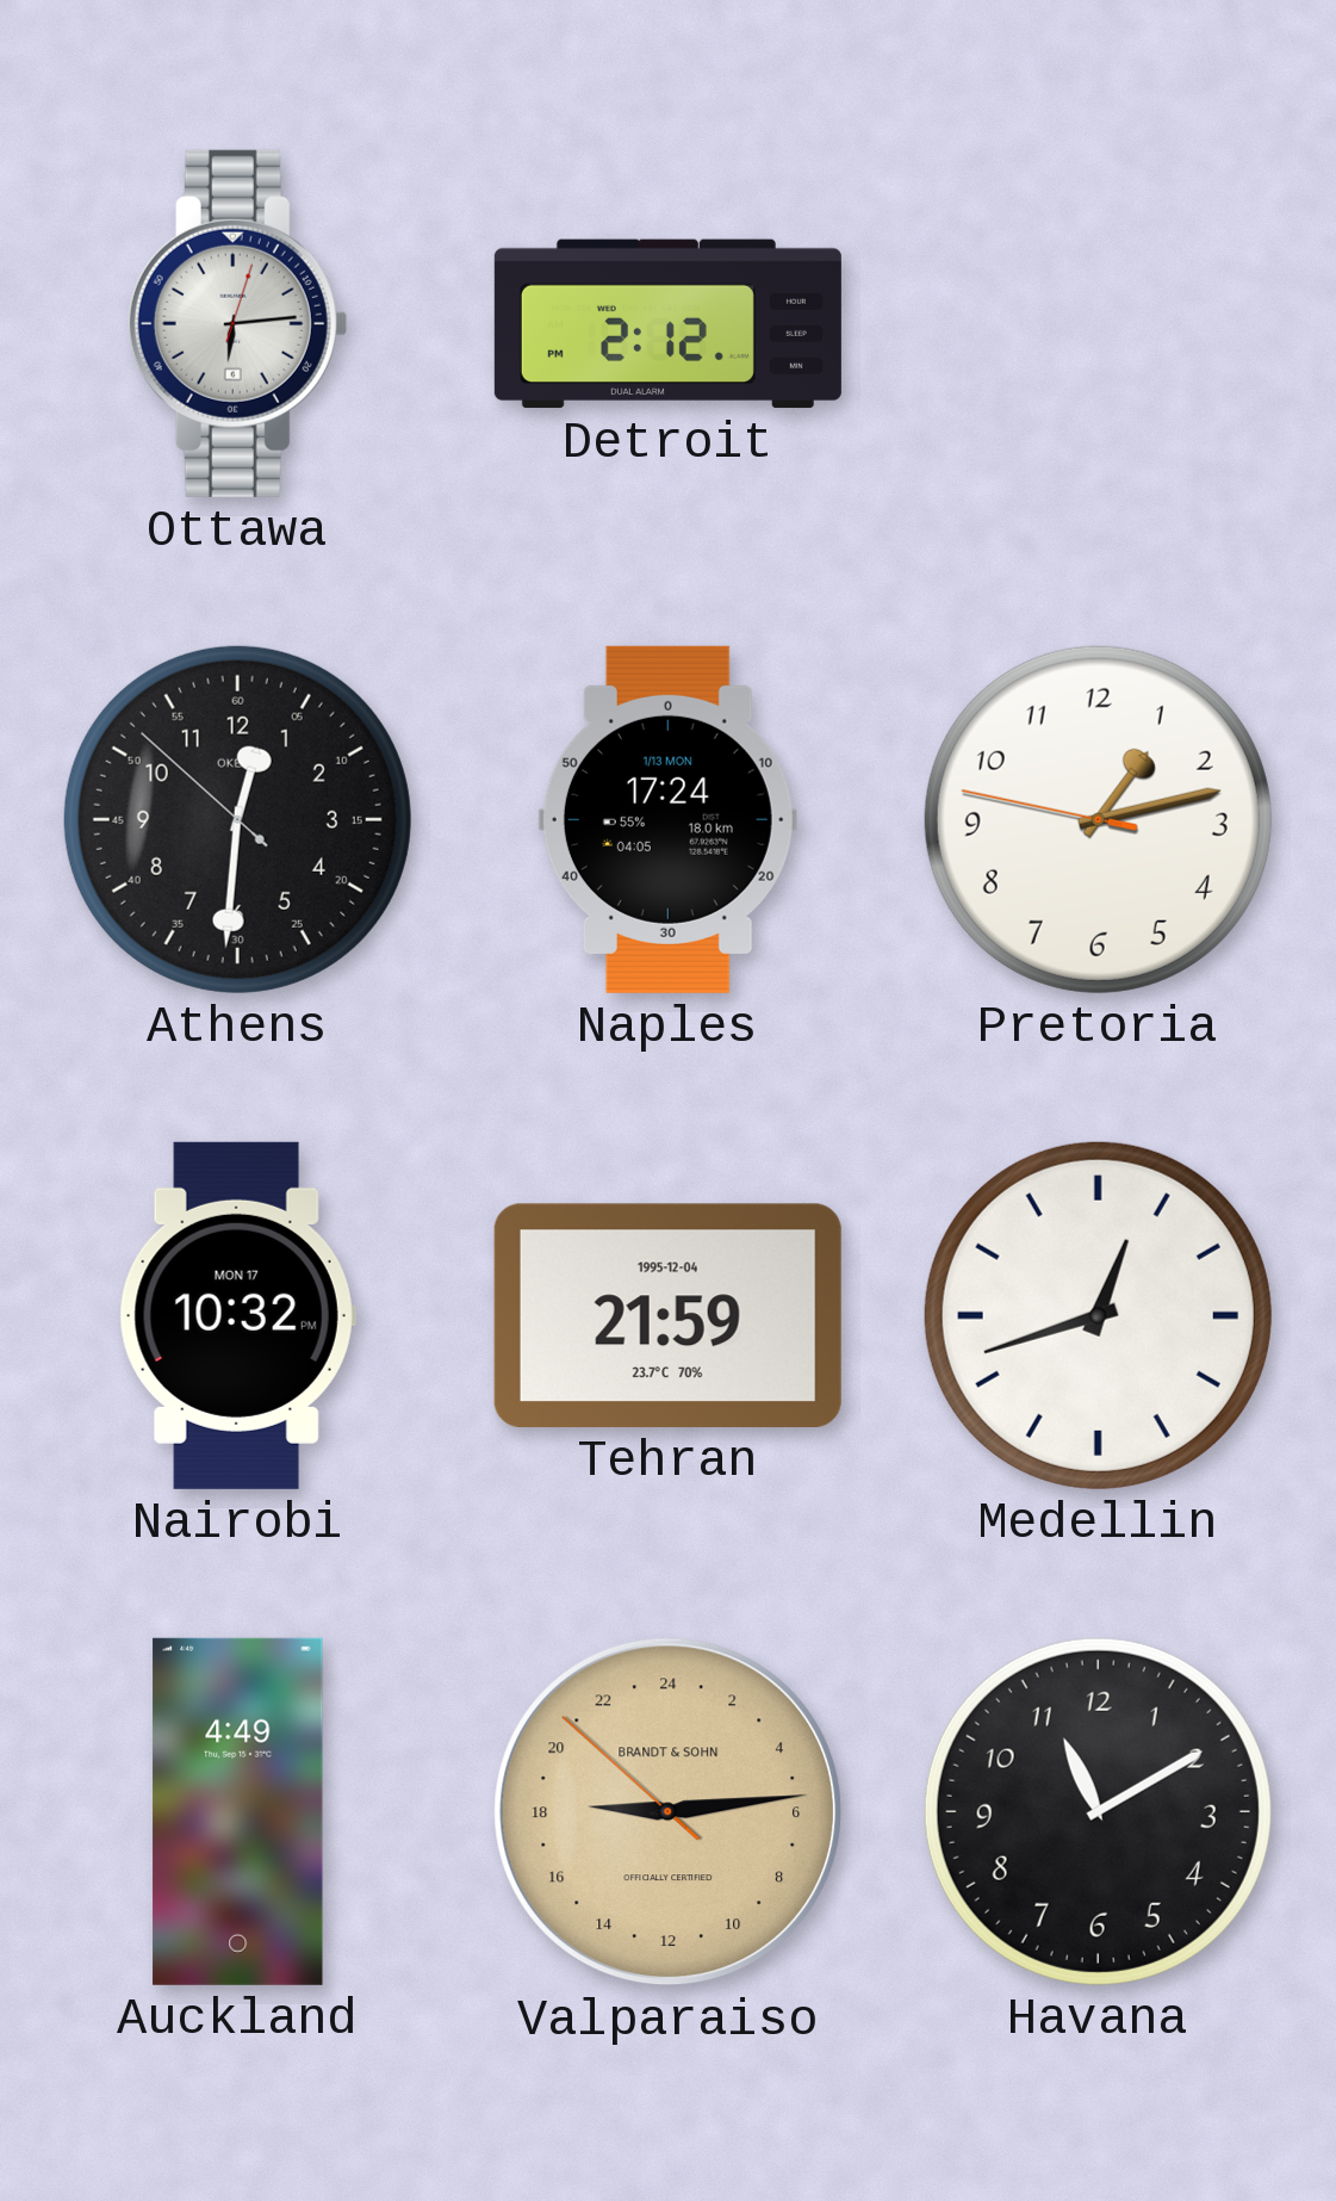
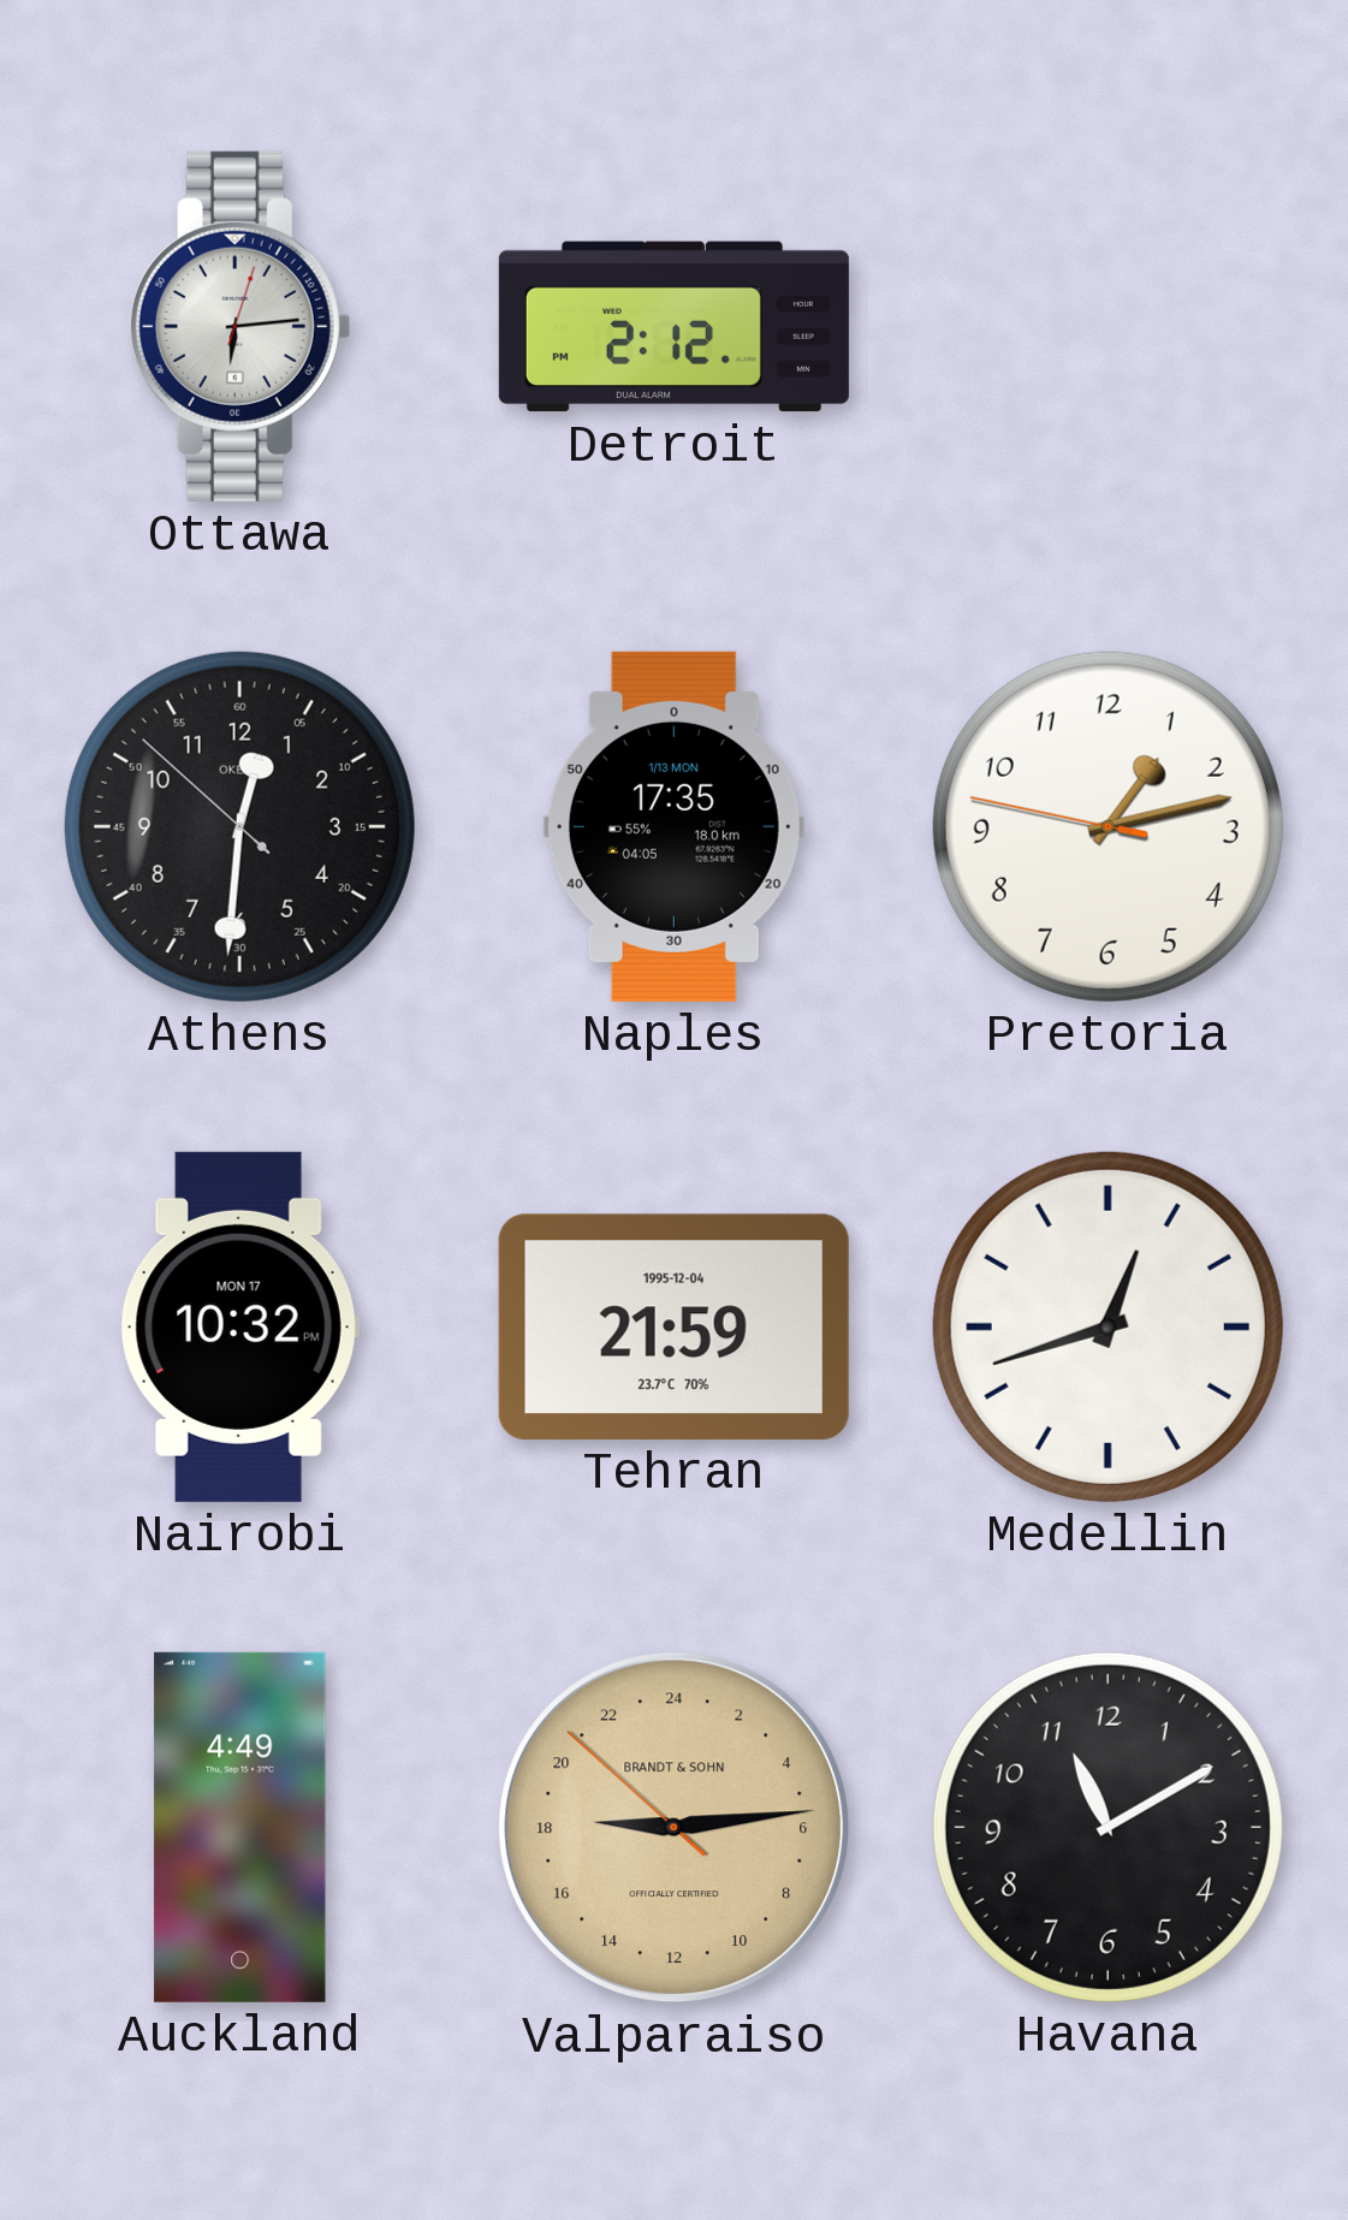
Naples: 17:24 -> 17:35
